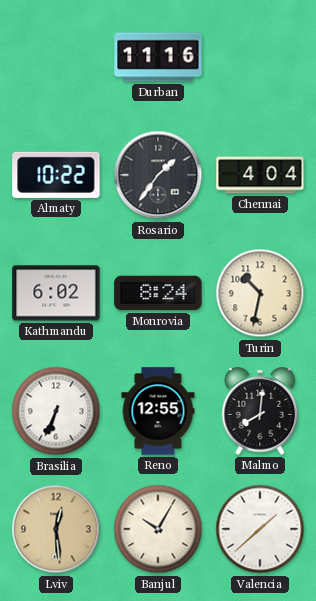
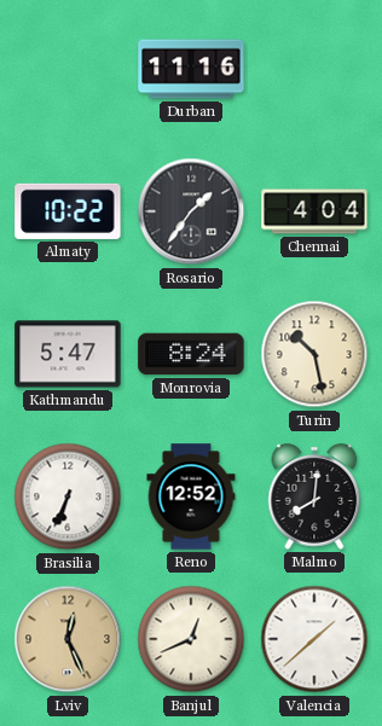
Kathmandu: 6:02 -> 5:47
Turin: 10:32 -> 10:28
Reno: 12:55 -> 12:52
Lviv: 12:29 -> 12:26
Banjul: 10:05 -> 12:41
